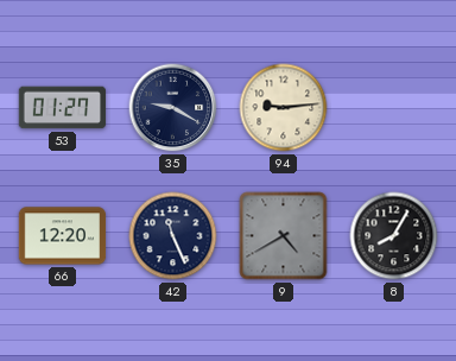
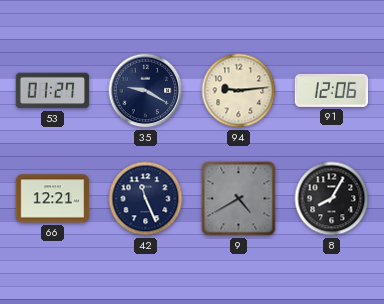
91: none -> 12:06
66: 12:20 -> 12:21
